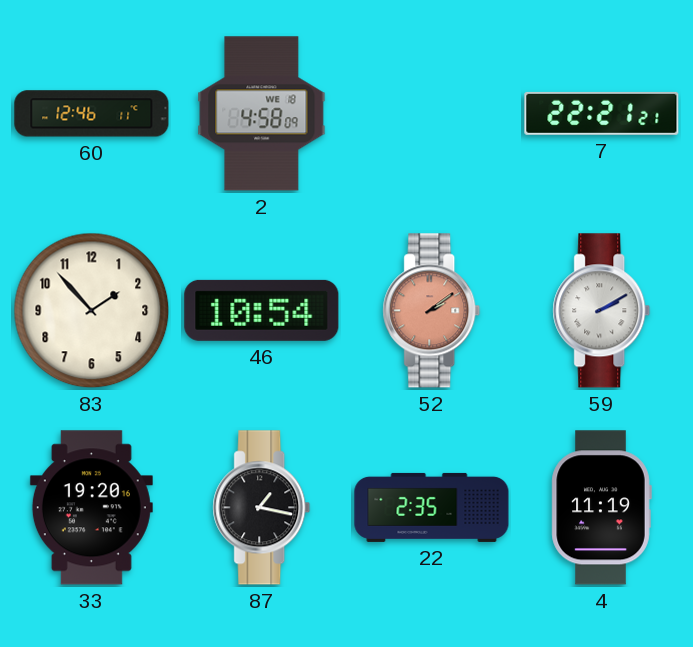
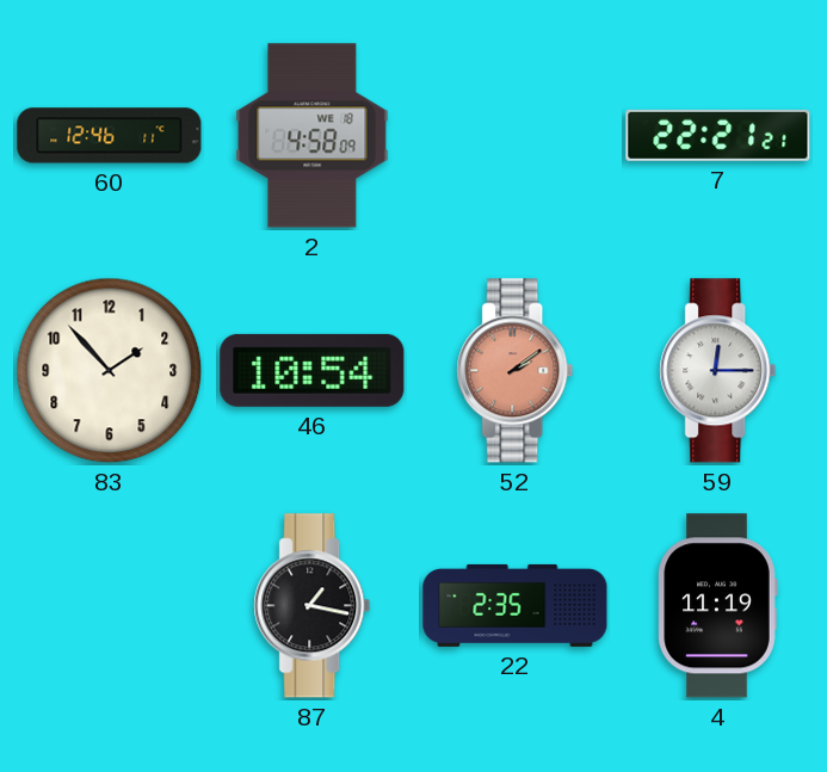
59: 2:10 -> 12:15
33: 19:20 -> none
